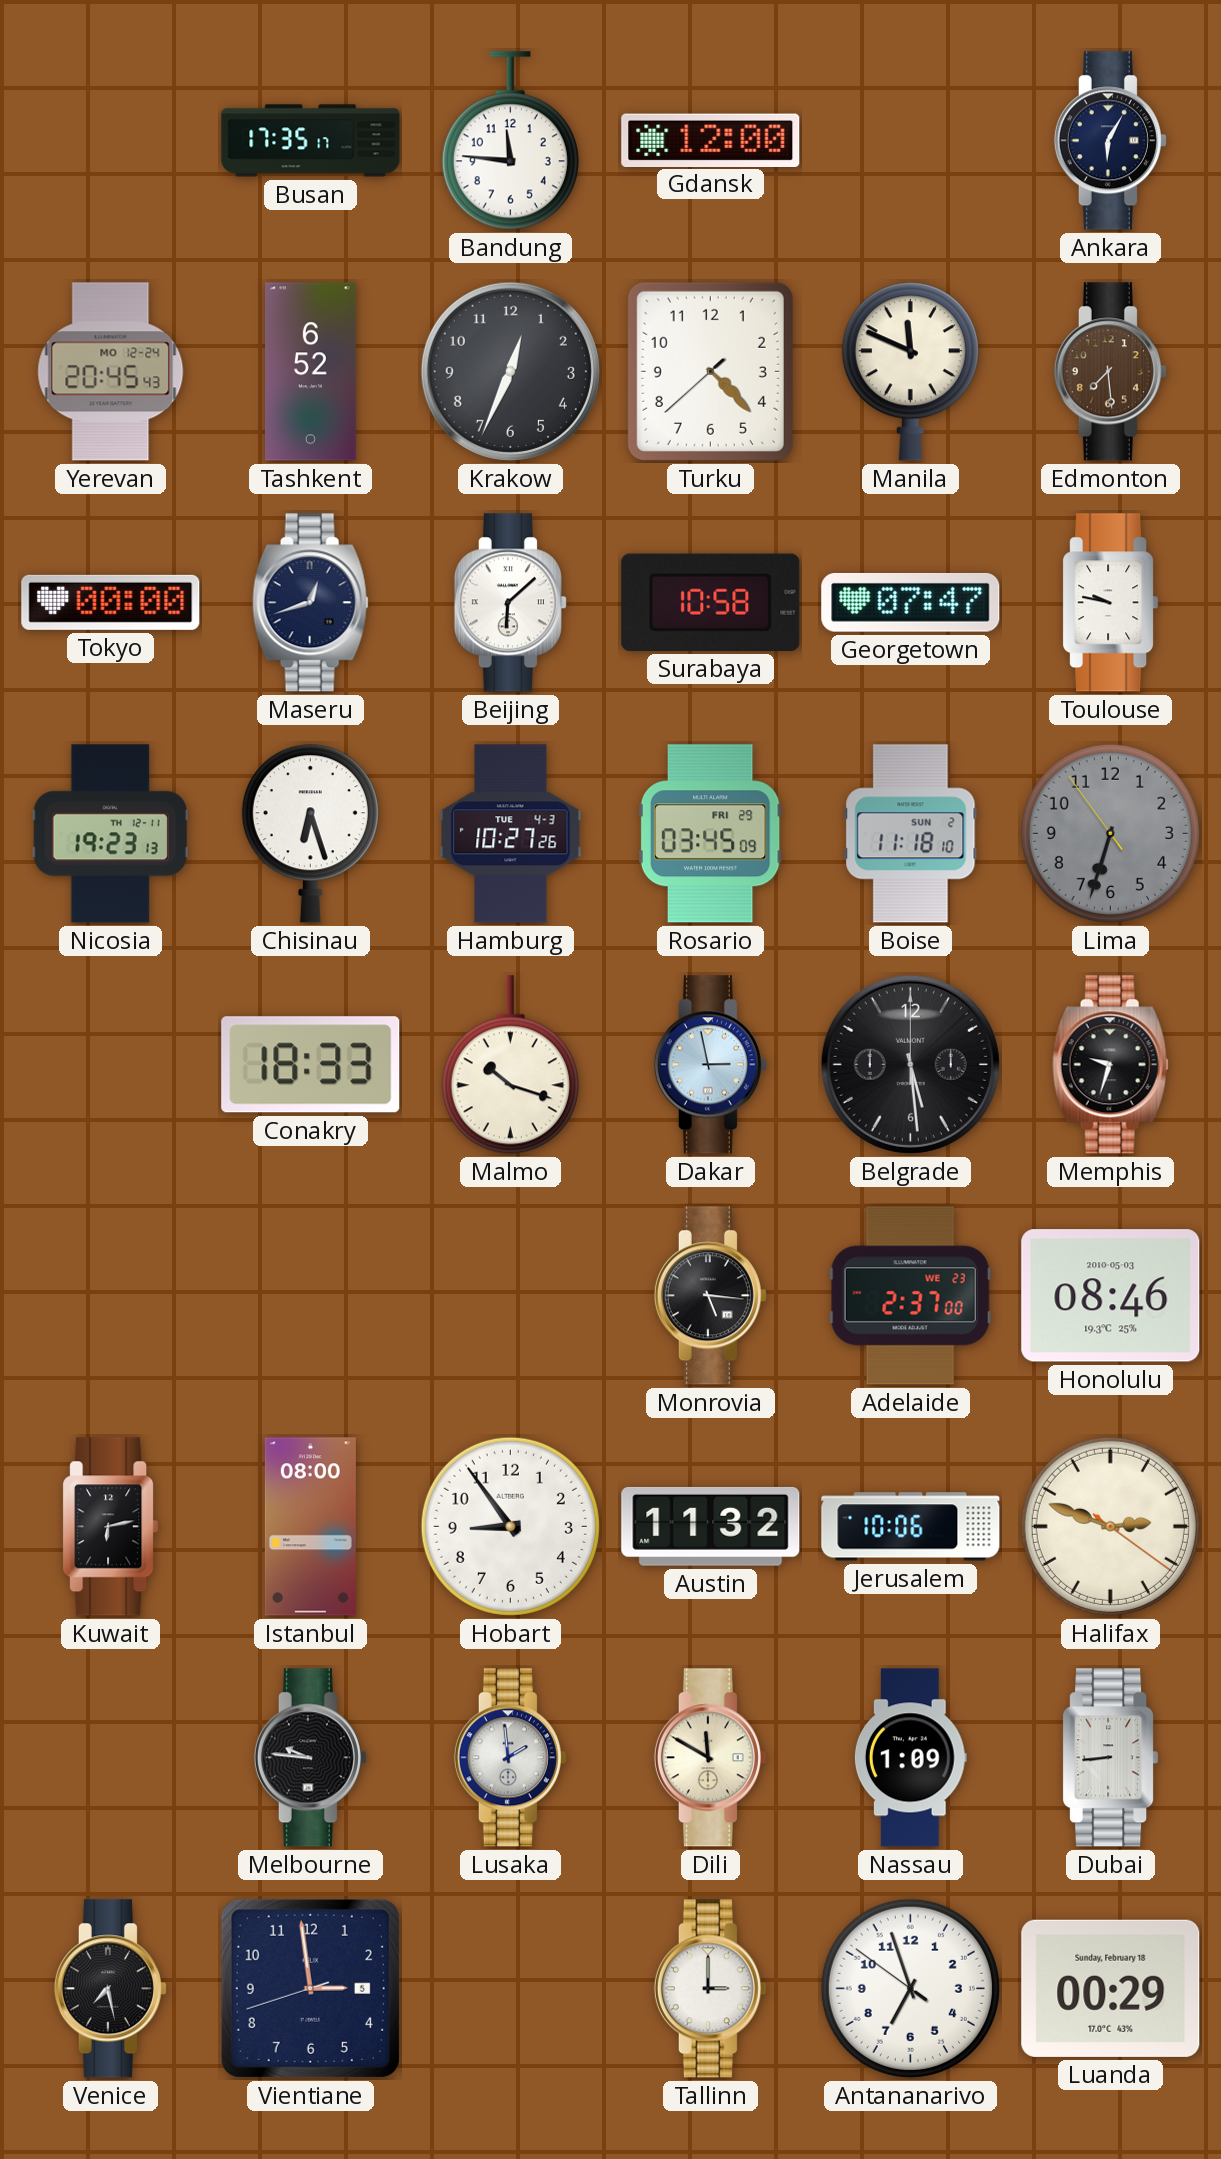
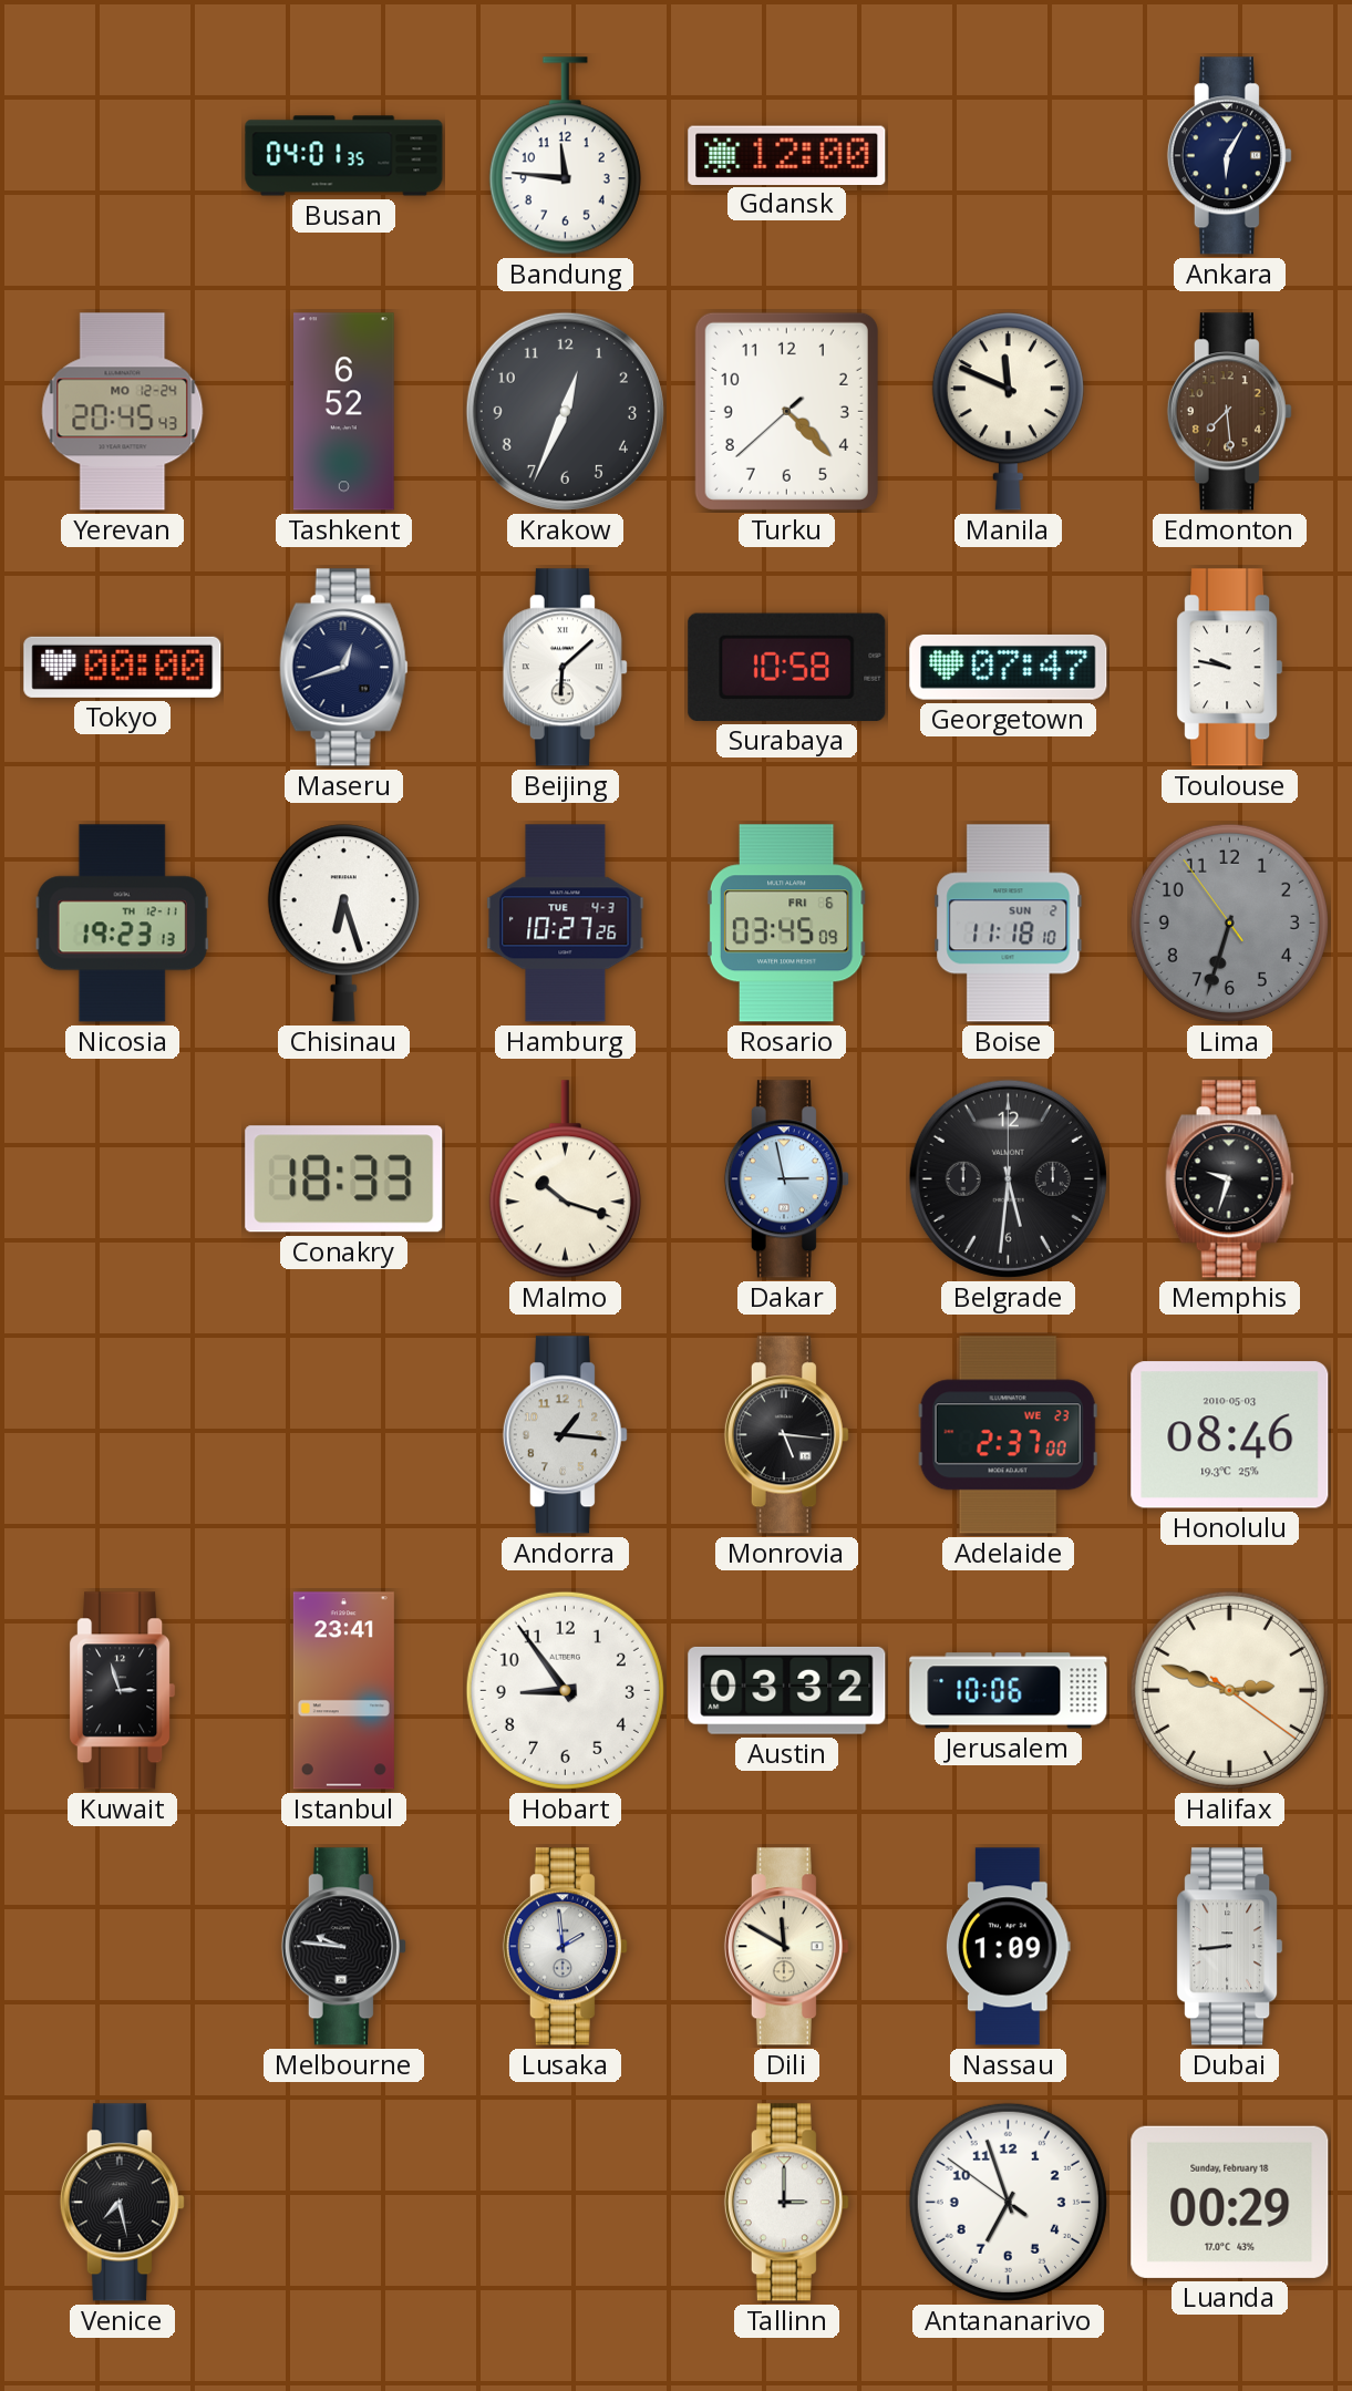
Busan: 17:35 -> 04:01
Rosario date: FRI 29 -> FRI 6
Belgrade: 5:29 -> 5:31
Andorra: none -> 1:16
Kuwait: 6:13 -> 2:57
Istanbul: 08:00 -> 23:41
Austin: 11:32 -> 03:32
Vientiane: 2:58 -> none
